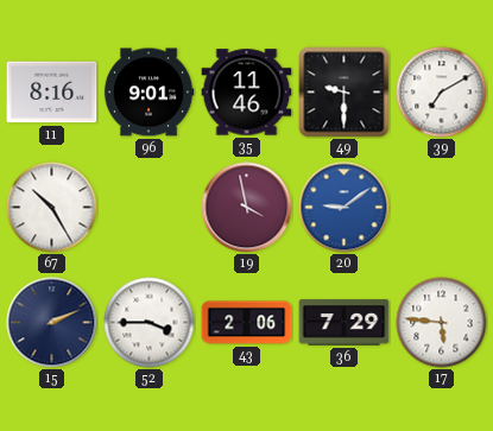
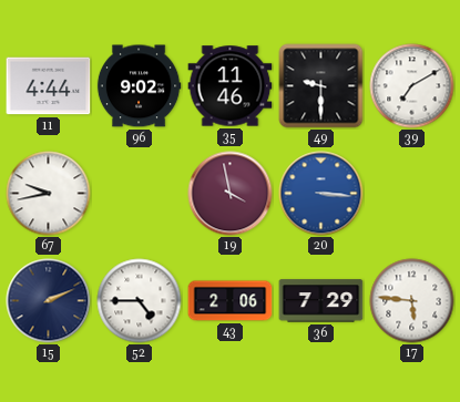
11: 8:16 -> 4:44
96: 9:01 -> 9:02
67: 10:25 -> 9:43
20: 9:09 -> 3:16
52: 3:45 -> 4:45
